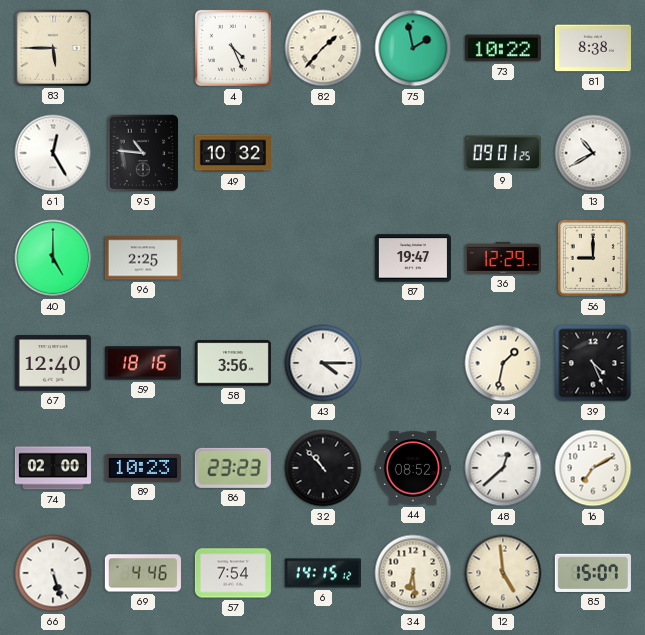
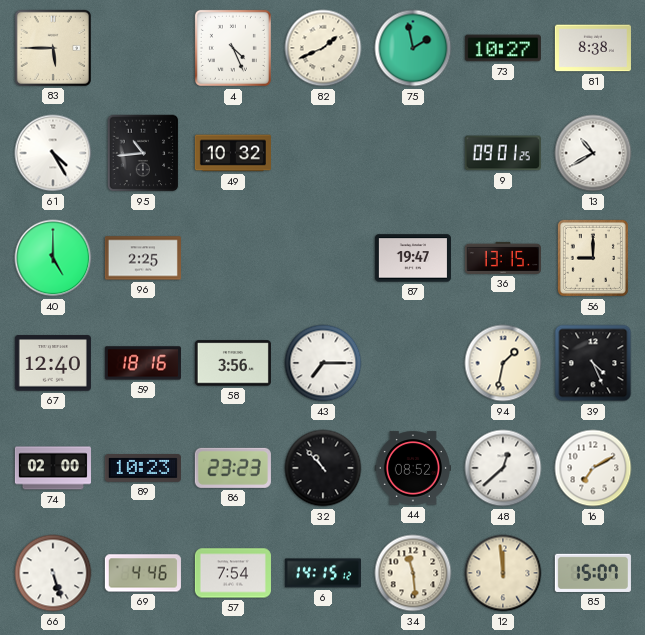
82: 1:37 -> 1:41
73: 10:22 -> 10:27
61: 12:25 -> 4:25
95: 10:46 -> 10:44
36: 12:29 -> 13:15
43: 4:15 -> 7:15
34: 6:29 -> 11:29
12: 4:59 -> 11:59
